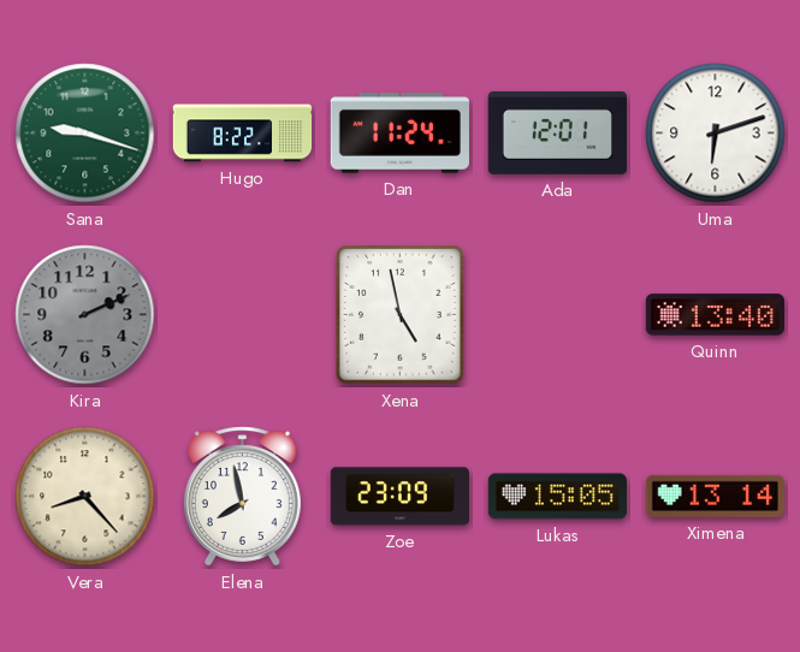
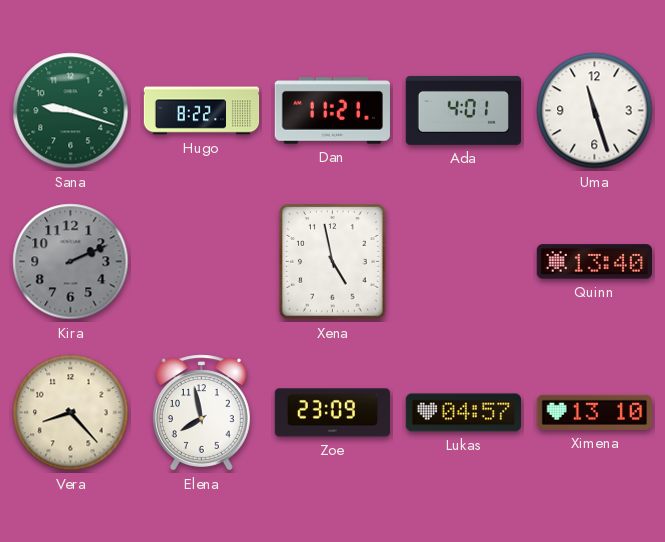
Dan: 11:24 -> 11:21
Ada: 12:01 -> 4:01
Uma: 6:12 -> 11:27
Lukas: 15:05 -> 04:57
Ximena: 13:14 -> 13:10
